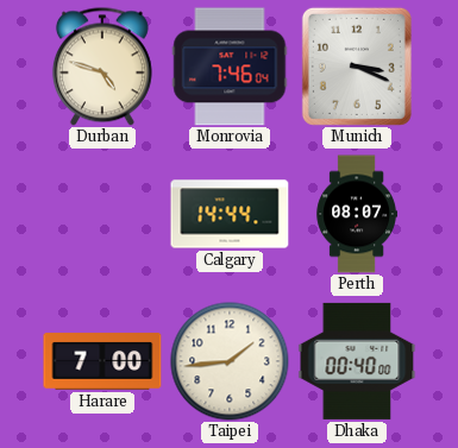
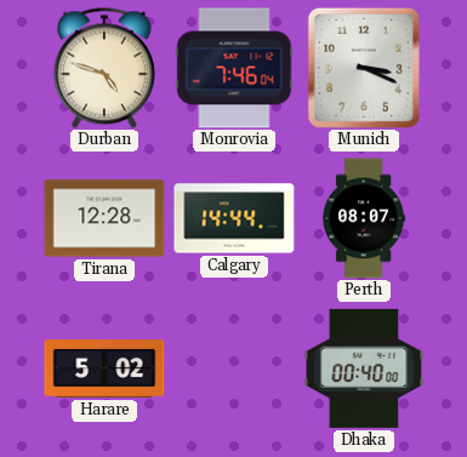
Tirana: none -> 12:28
Harare: 7:00 -> 5:02
Taipei: 1:44 -> none
